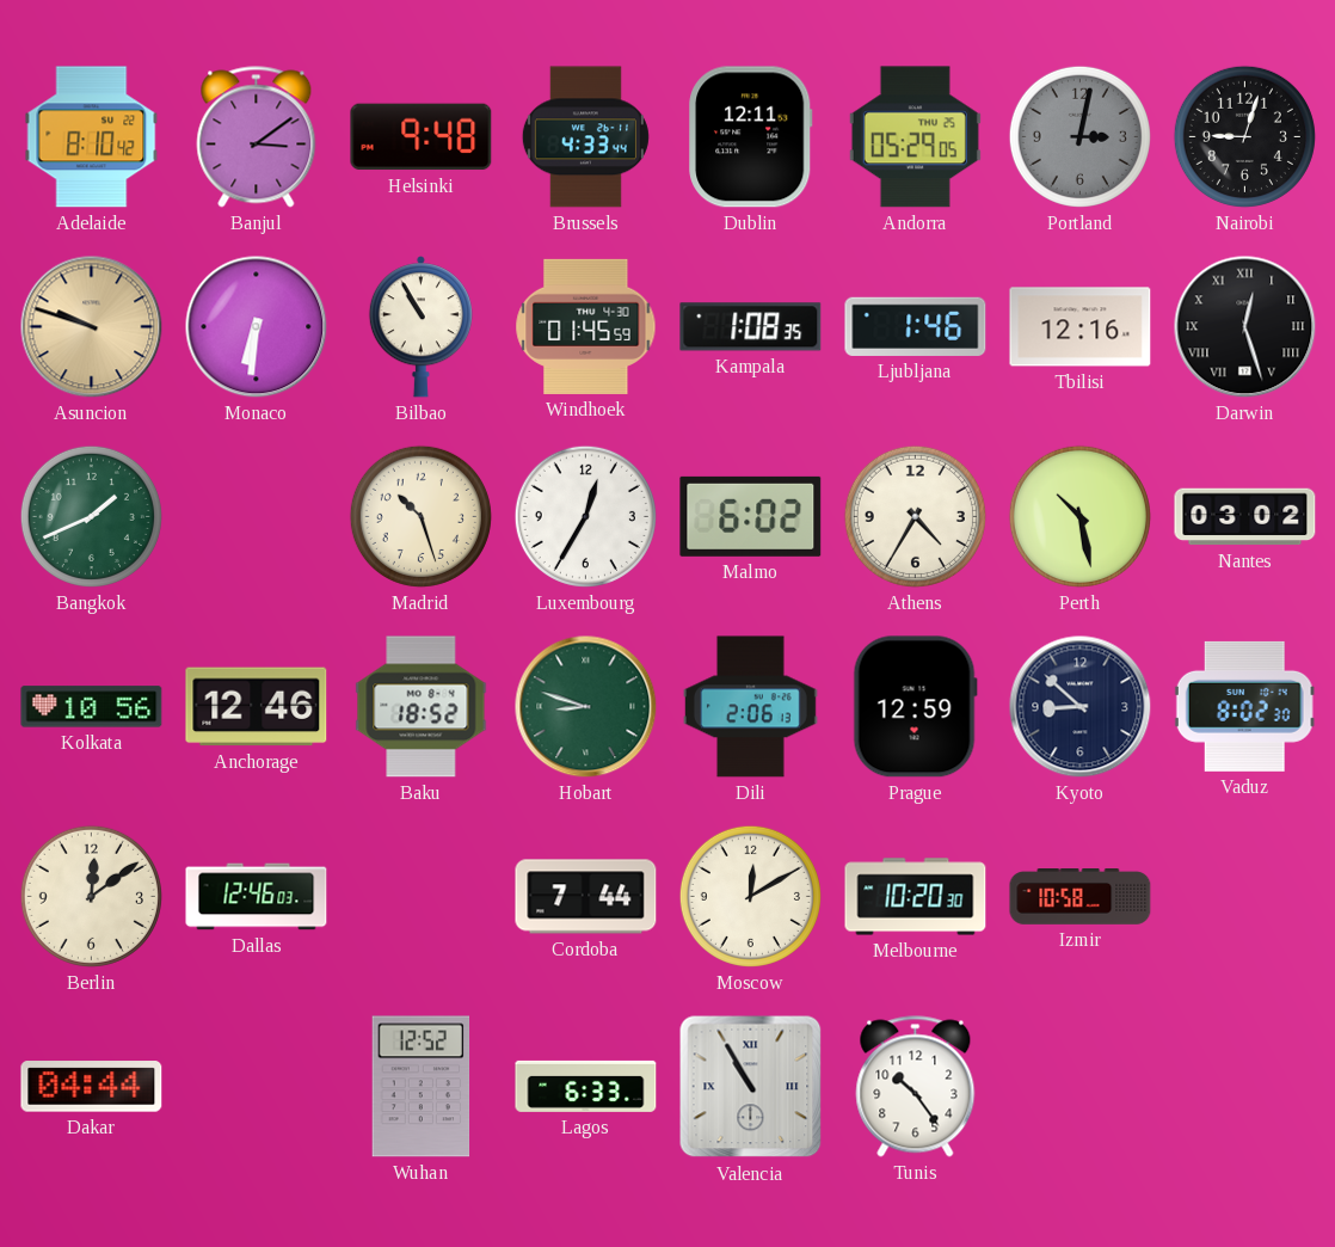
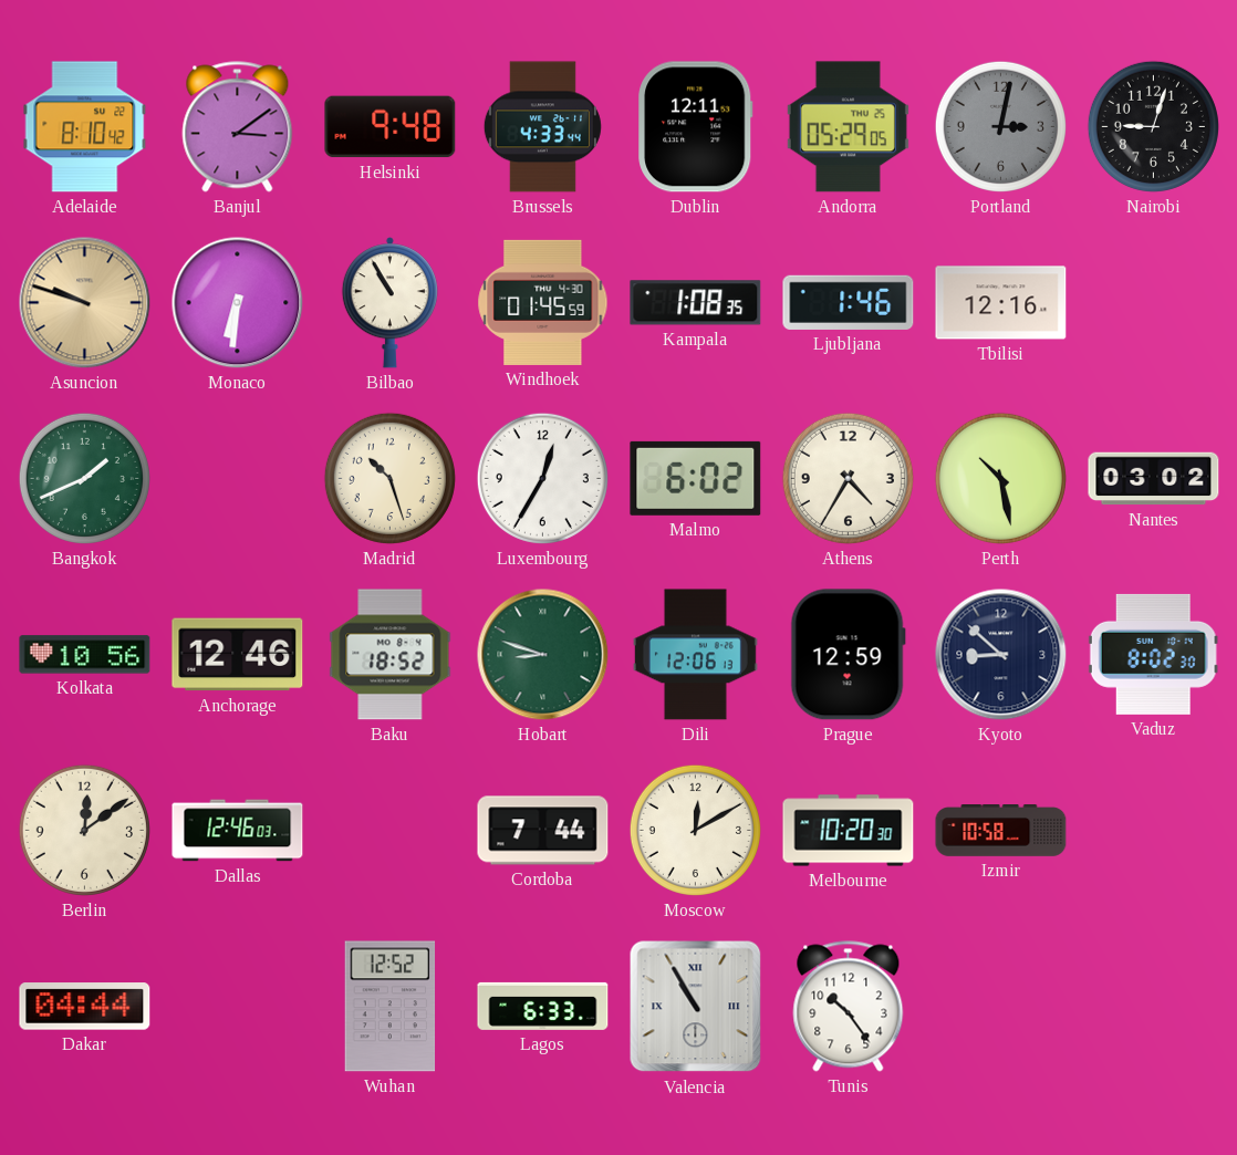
Darwin: 12:27 -> none
Dili: 2:06 -> 12:06
